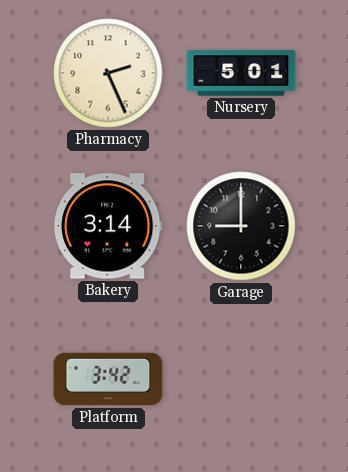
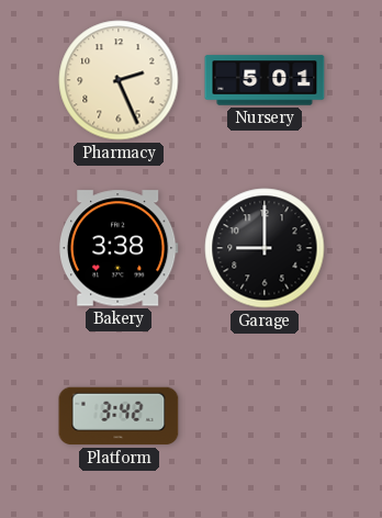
Bakery: 3:14 -> 3:38
